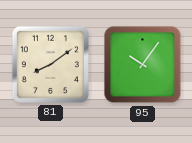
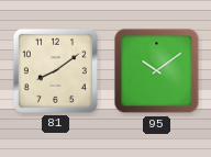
95: 10:06 -> 10:09
